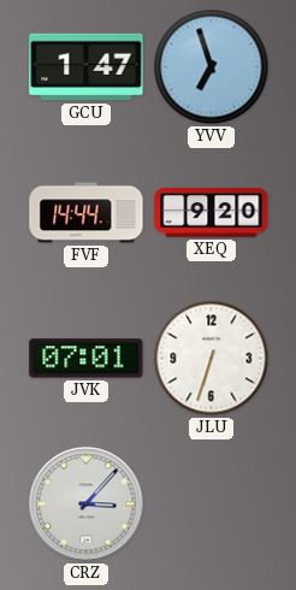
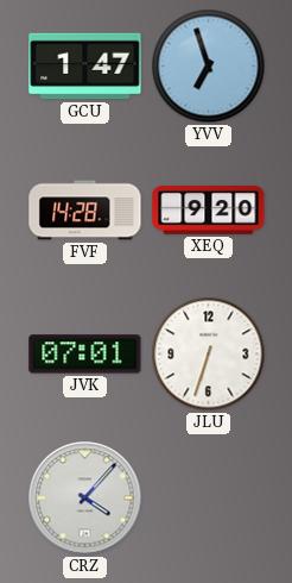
FVF: 14:44 -> 14:28
CRZ: 3:07 -> 4:07
